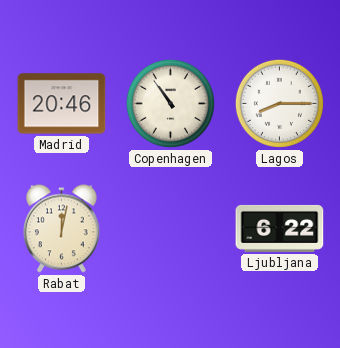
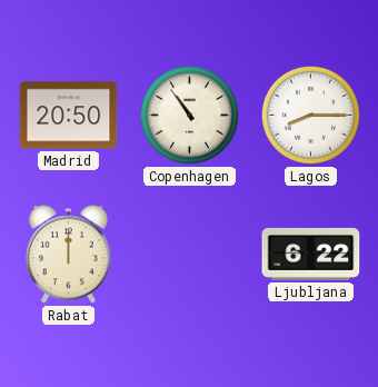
Madrid: 20:46 -> 20:50
Rabat: 12:02 -> 12:00
